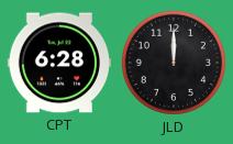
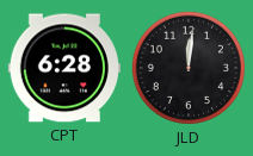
JLD: 12:00 -> 12:01
